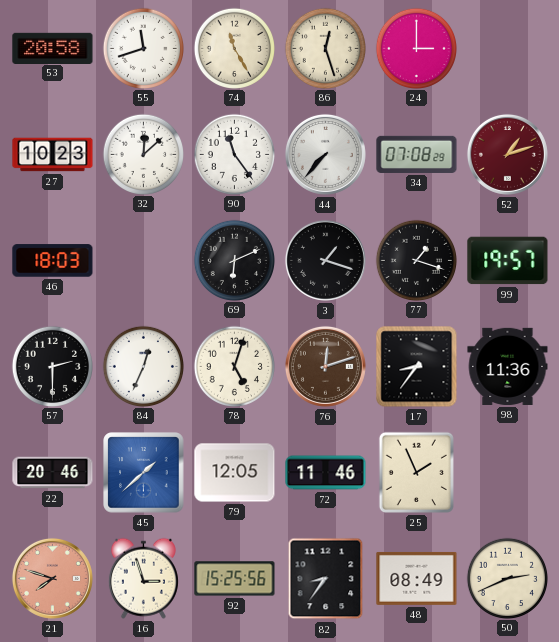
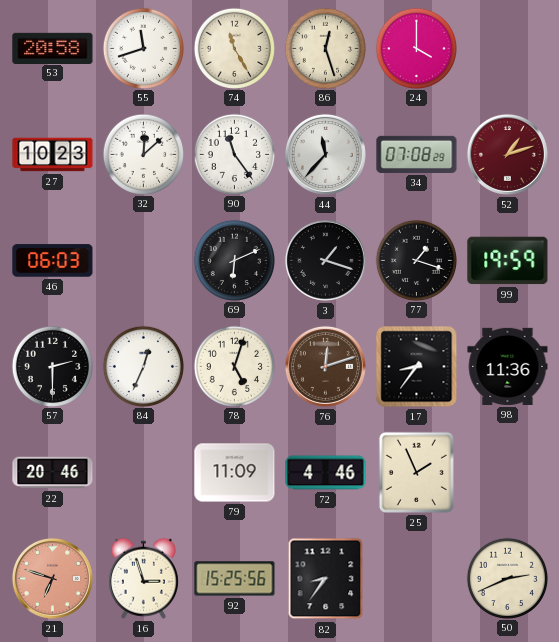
24: 3:00 -> 4:00
44: 7:37 -> 11:37
46: 18:03 -> 06:03
99: 19:57 -> 19:59
45: 1:38 -> none
79: 12:05 -> 11:09
72: 11:46 -> 4:46
21: 7:48 -> 6:48
48: 08:49 -> none
